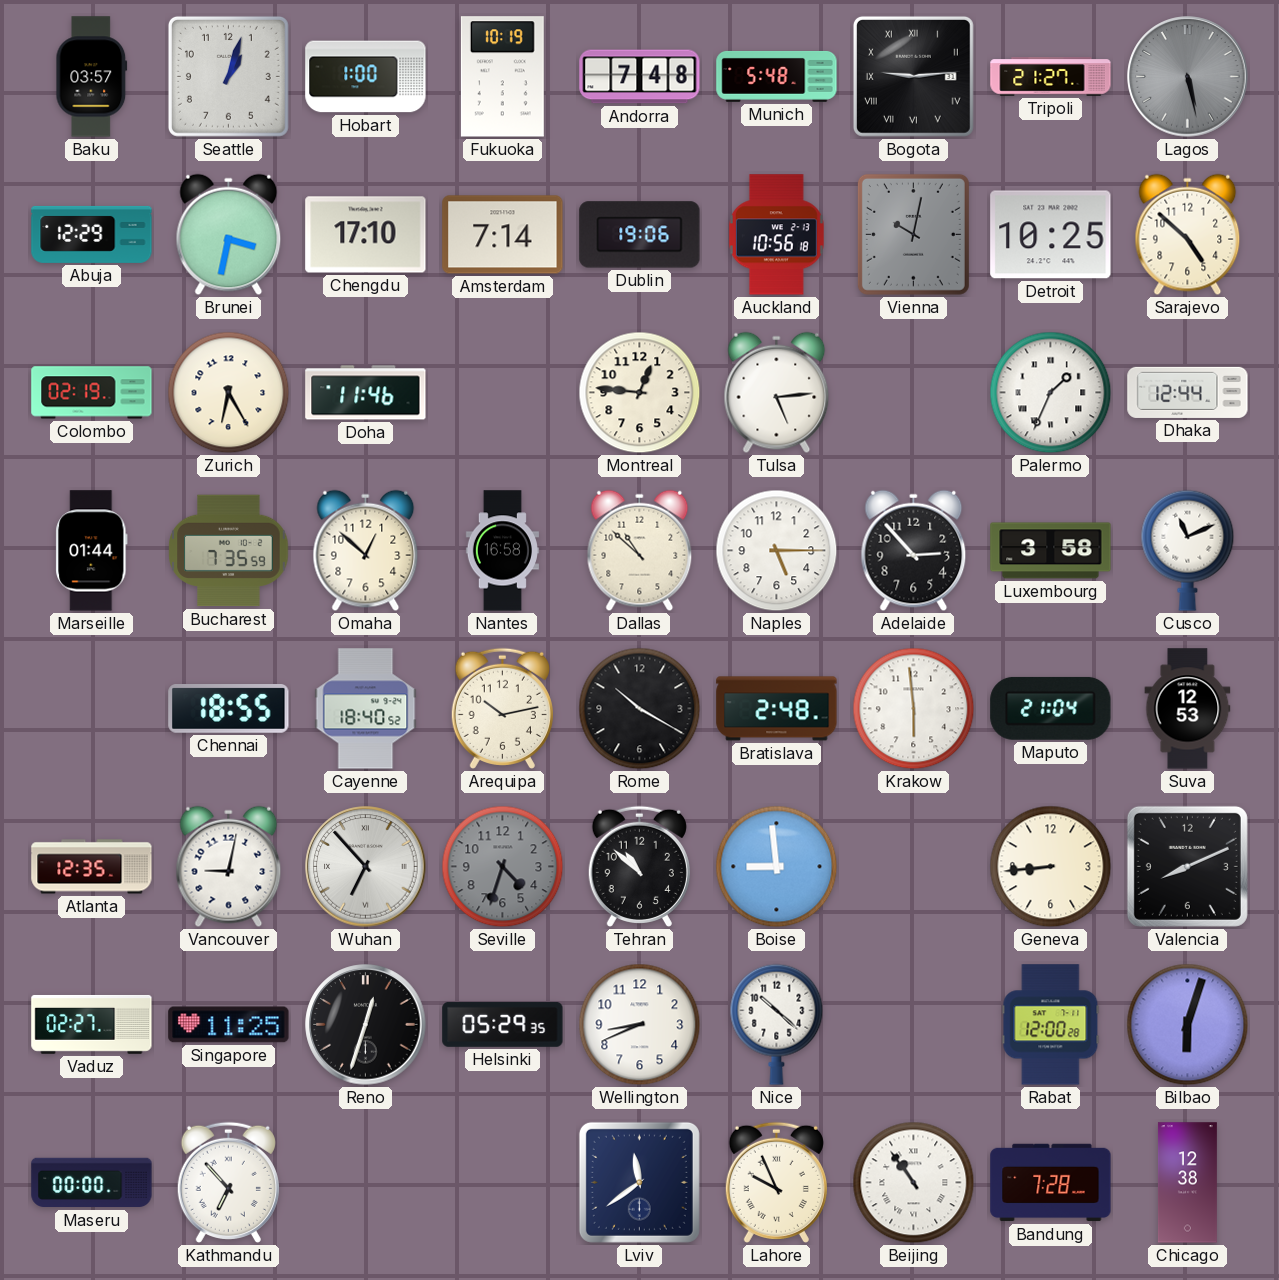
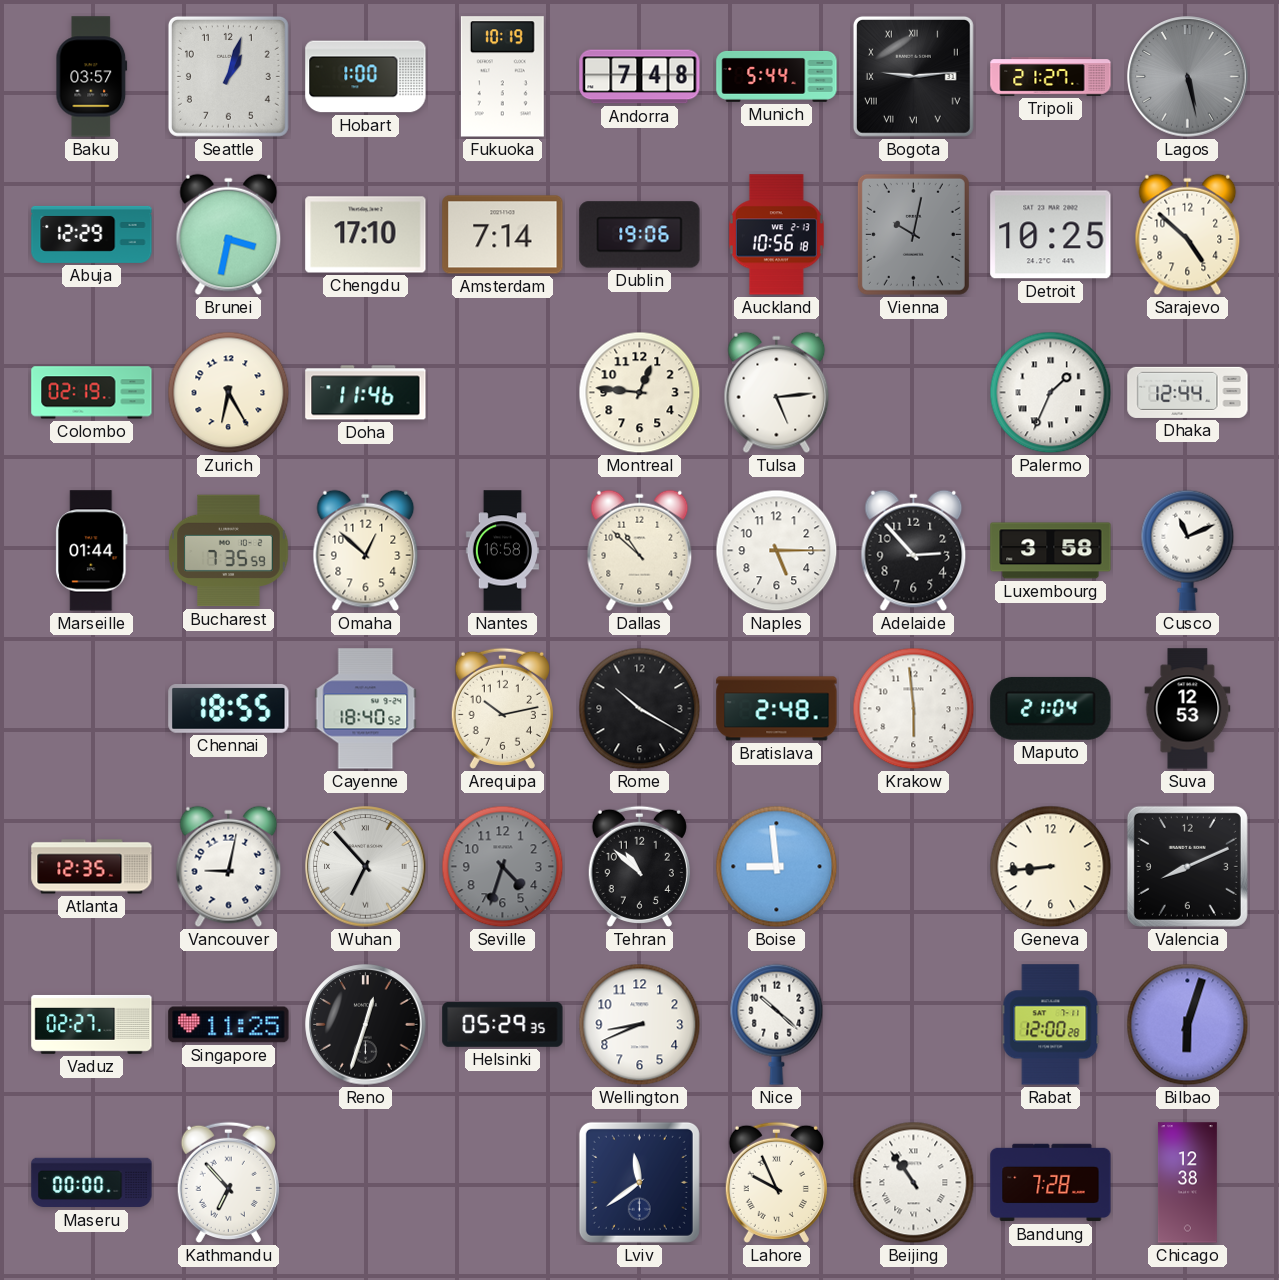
Munich: 5:48 -> 5:44
